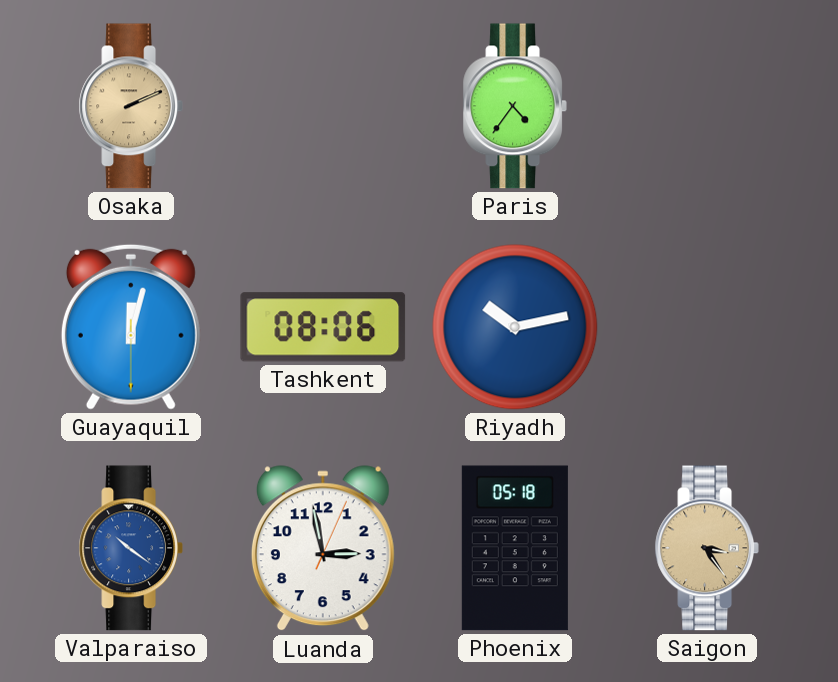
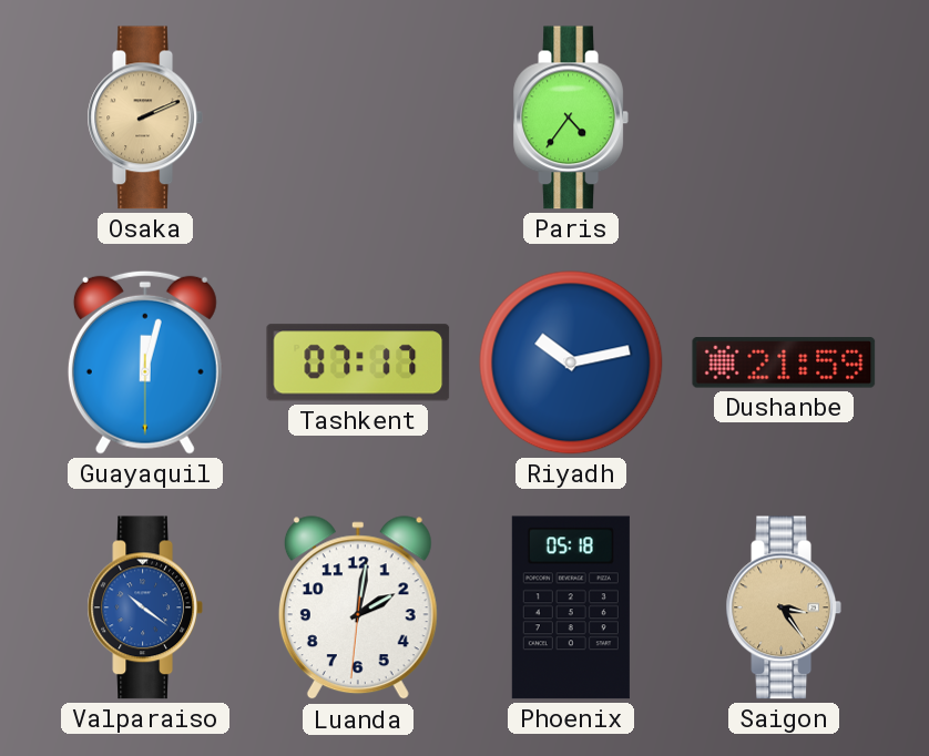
Tashkent: 08:06 -> 07:17
Dushanbe: none -> 21:59
Luanda: 2:58 -> 2:01
